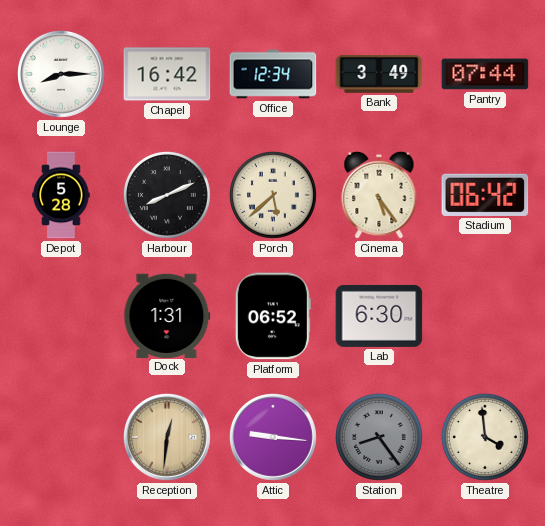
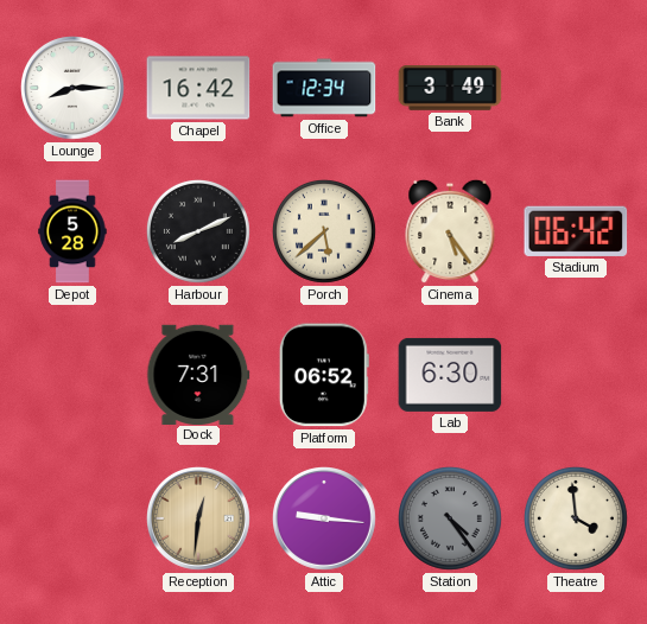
Pantry: 07:44 -> none
Dock: 1:31 -> 7:31
Station: 8:24 -> 4:24
